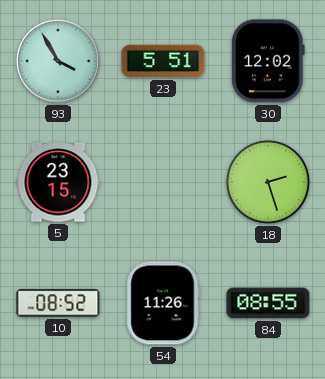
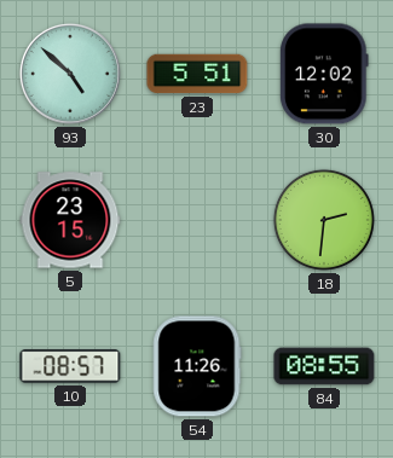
93: 3:55 -> 4:52
18: 2:27 -> 2:31
10: 08:52 -> 08:57
